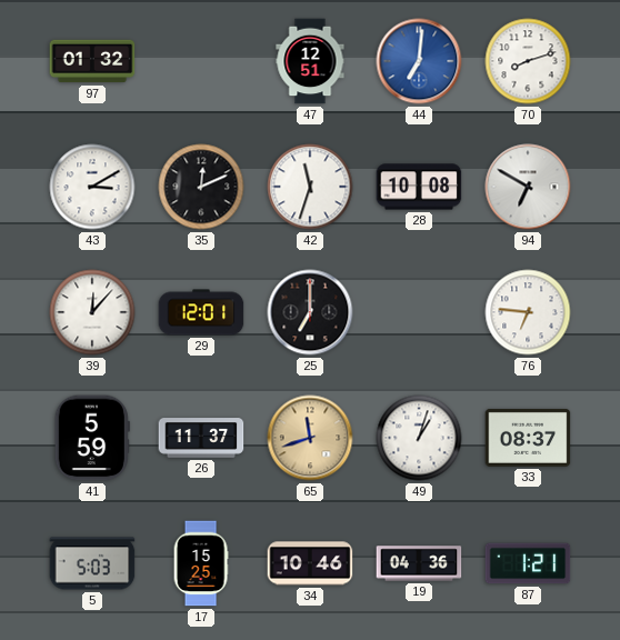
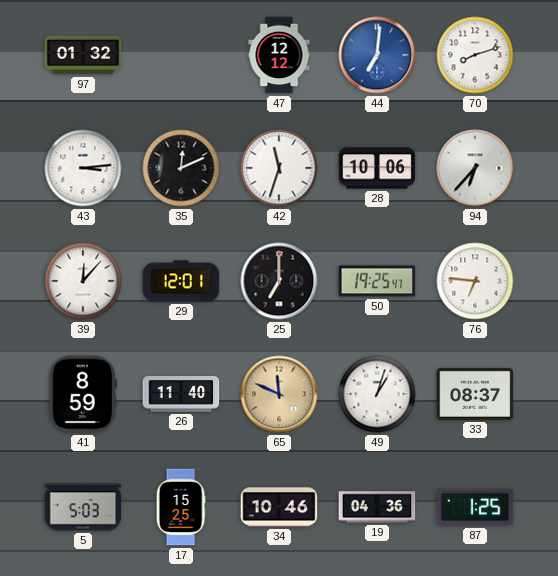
47: 12:51 -> 12:12
43: 3:10 -> 3:14
28: 10:08 -> 10:06
94: 6:50 -> 6:37
50: none -> 19:25
41: 5:59 -> 8:59
26: 11:37 -> 11:40
65: 11:42 -> 11:49
87: 1:21 -> 1:25
